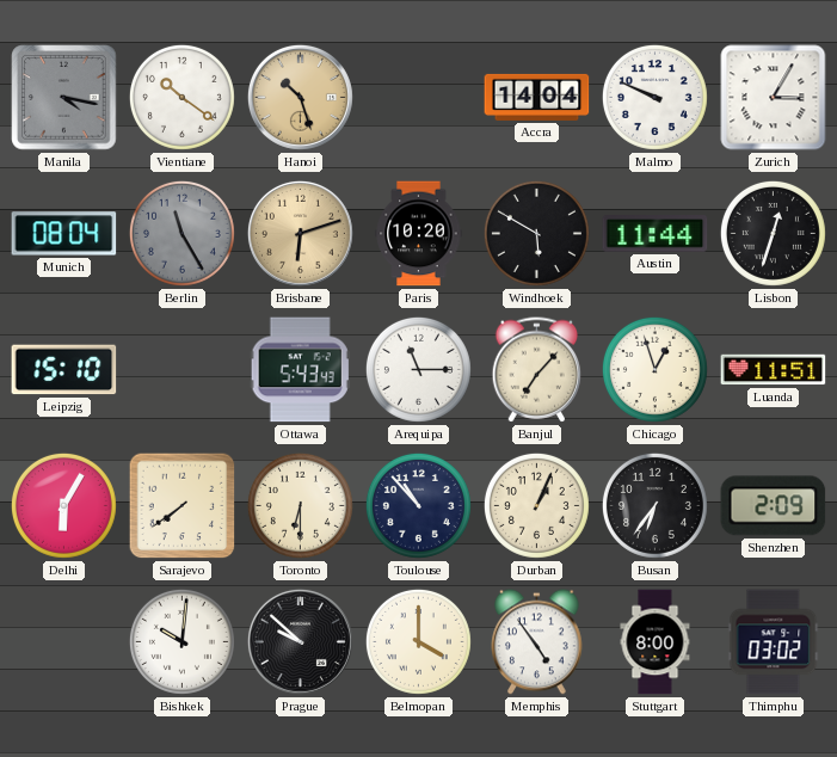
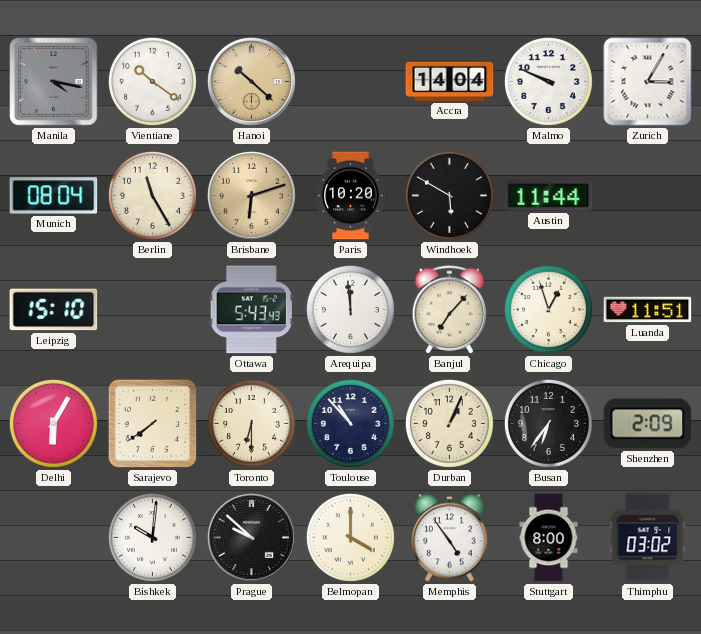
Hanoi: 10:27 -> 10:22
Berlin dial: grey -> cream
Lisbon: 12:33 -> none
Arequipa: 11:15 -> 11:59
